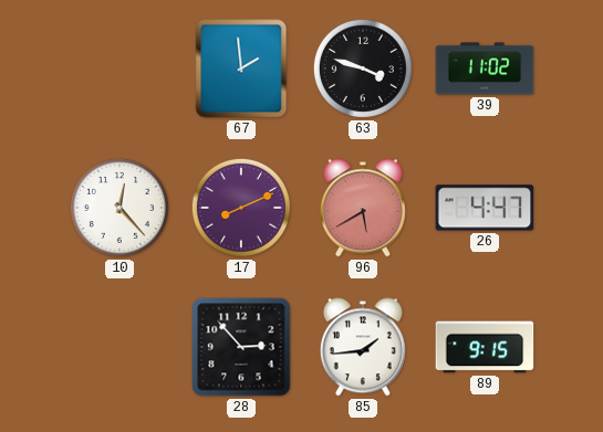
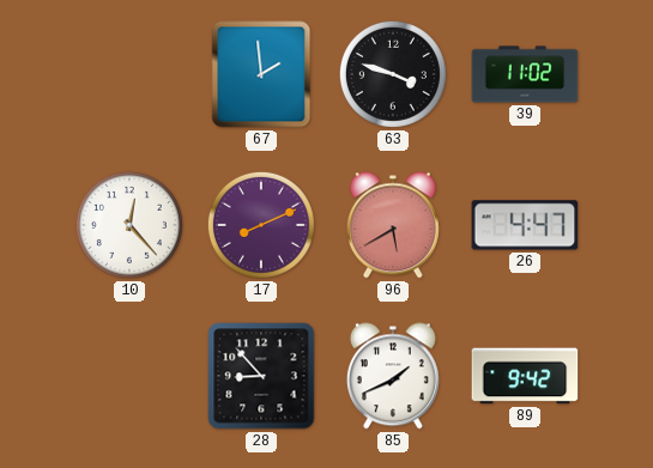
28: 2:53 -> 8:53
85: 1:44 -> 1:41
89: 9:15 -> 9:42
